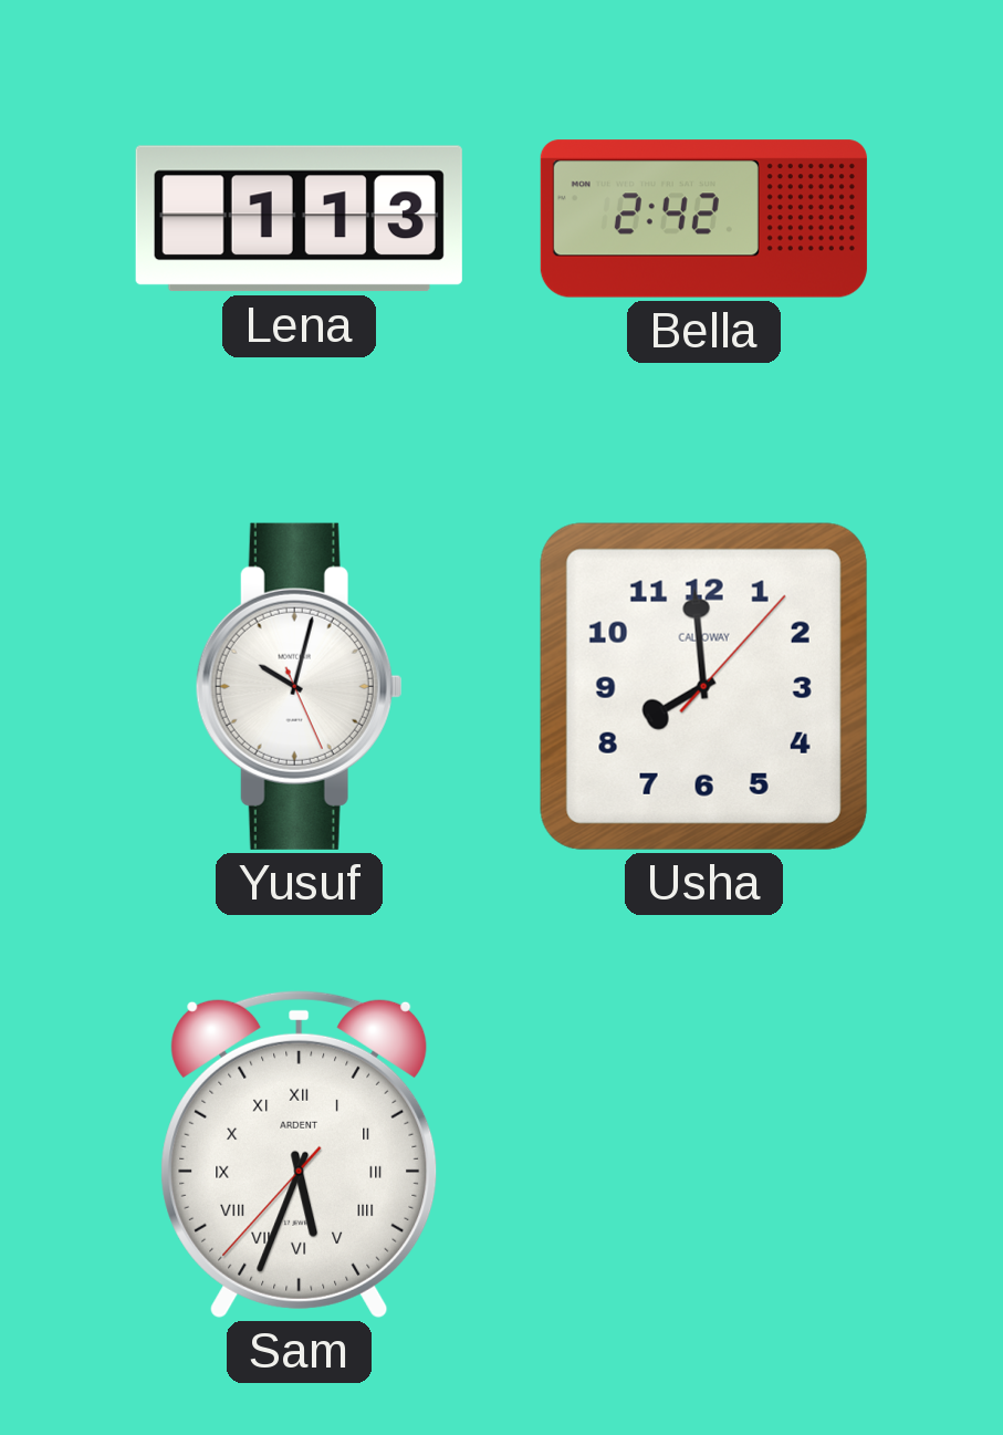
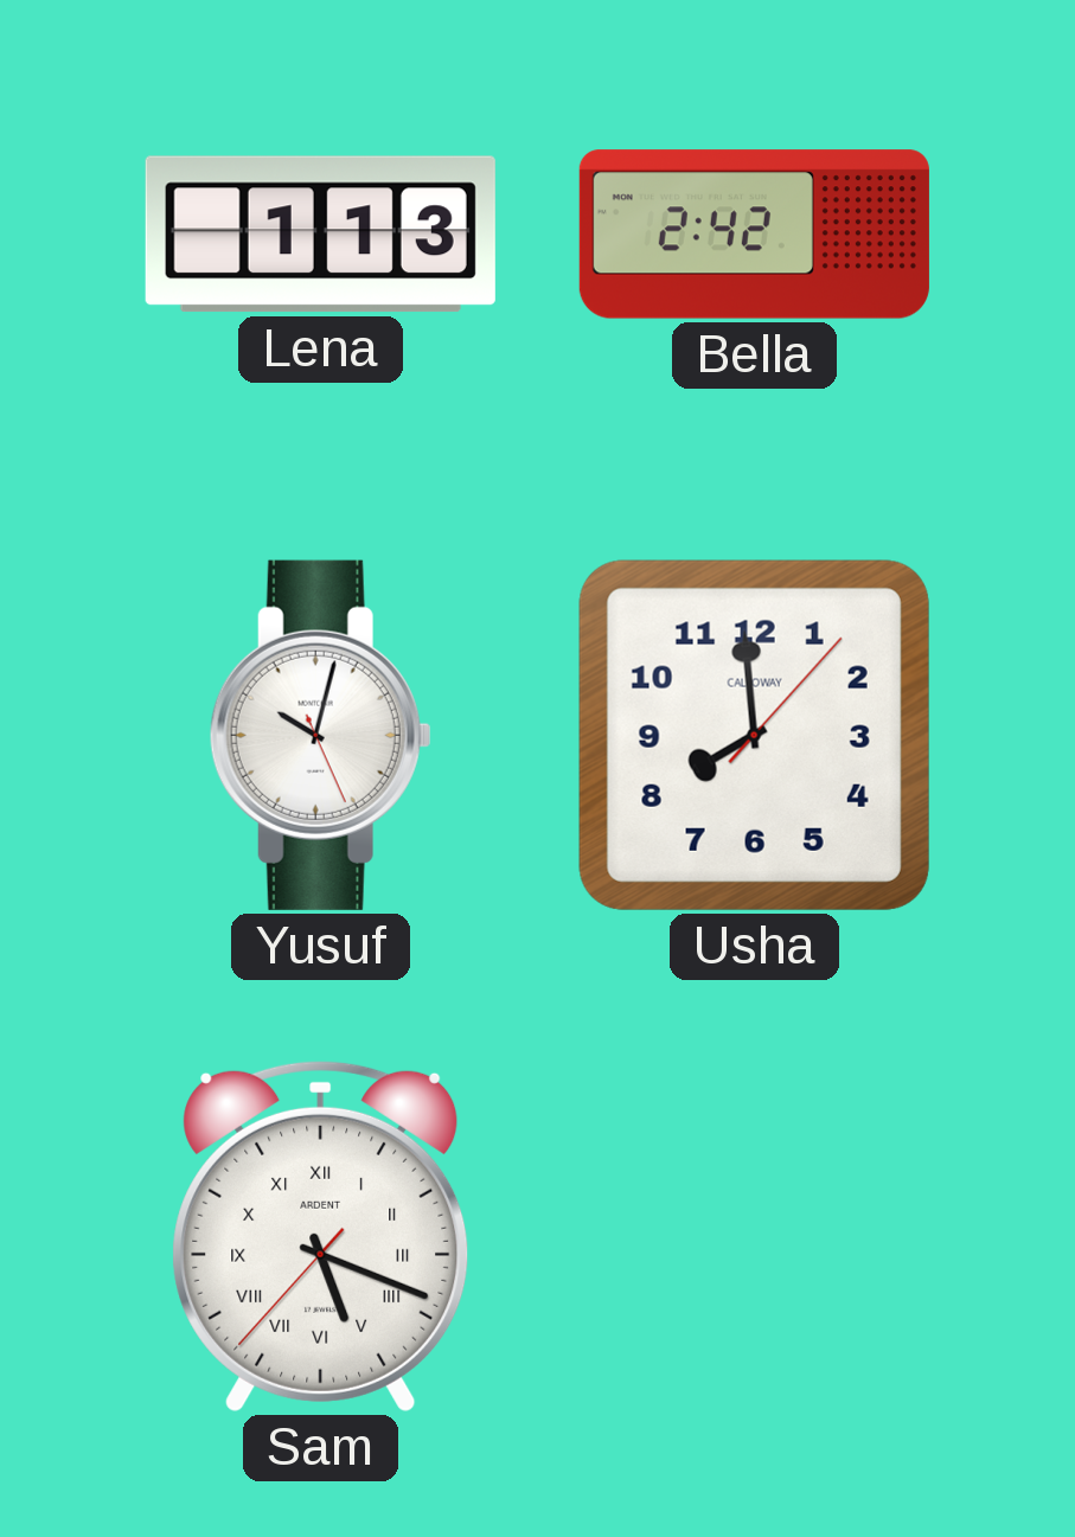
Sam: 5:33 -> 5:18
